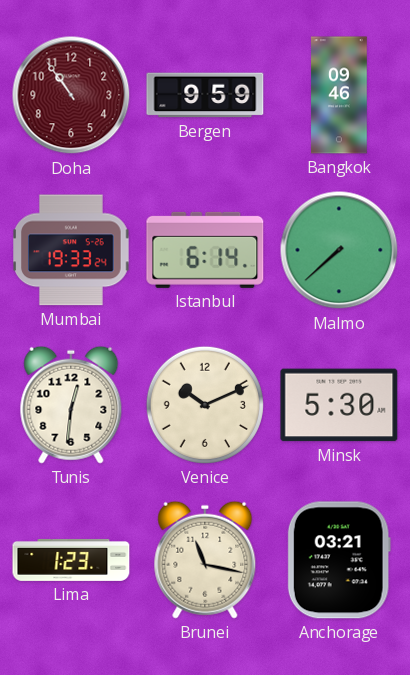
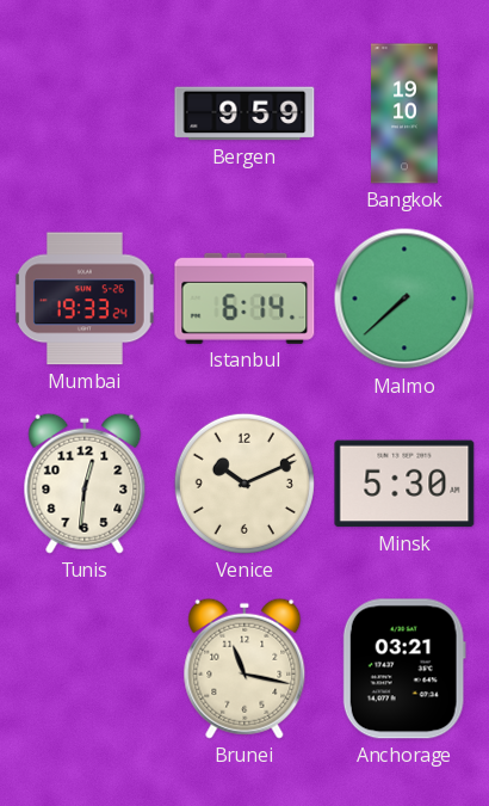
Doha: 10:54 -> none
Bangkok: 09:46 -> 19:10
Lima: 1:23 -> none
